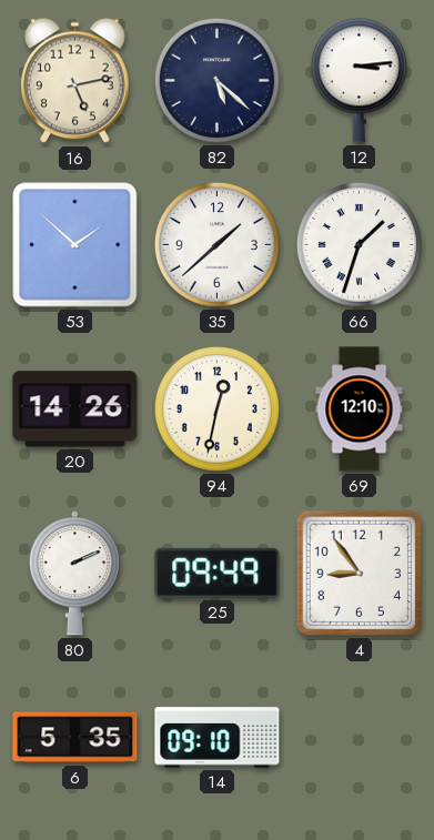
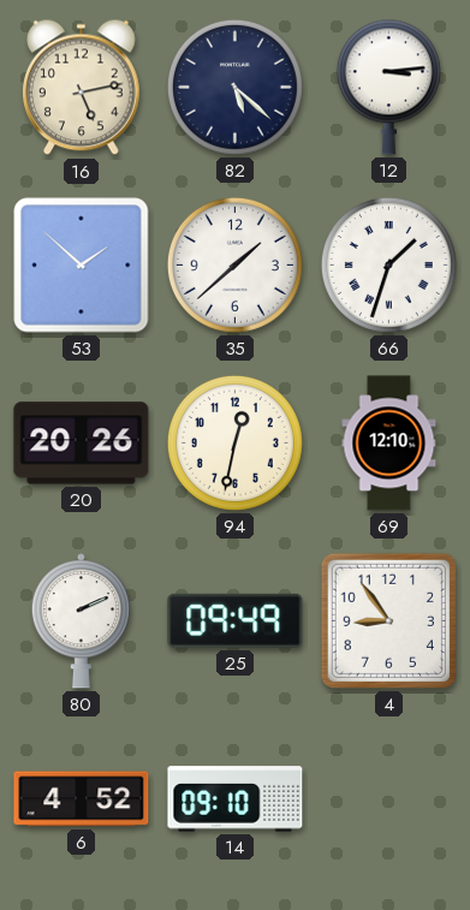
20: 14:26 -> 20:26
6: 5:35 -> 4:52
